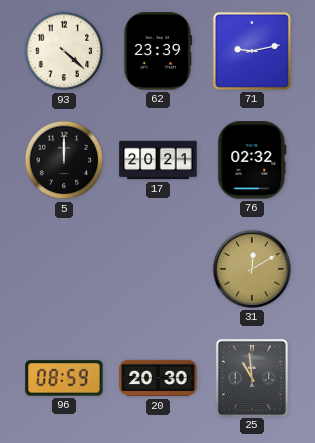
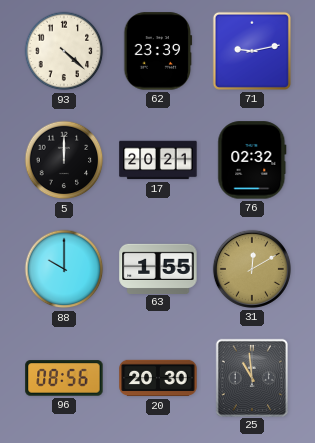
88: none -> 10:00
63: none -> 1:55
96: 08:59 -> 08:56
